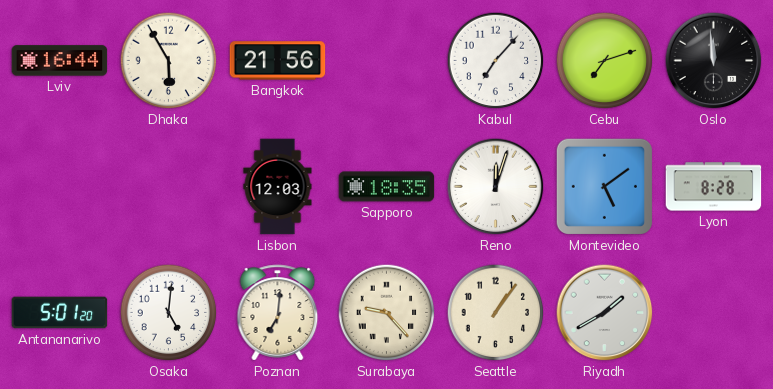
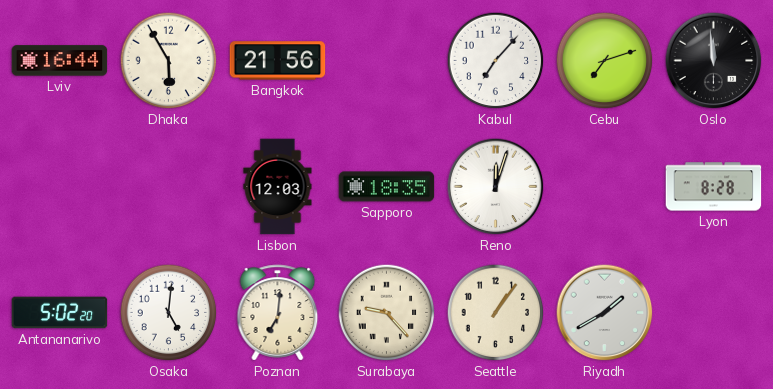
Montevideo: 5:09 -> none
Antananarivo: 5:01 -> 5:02
